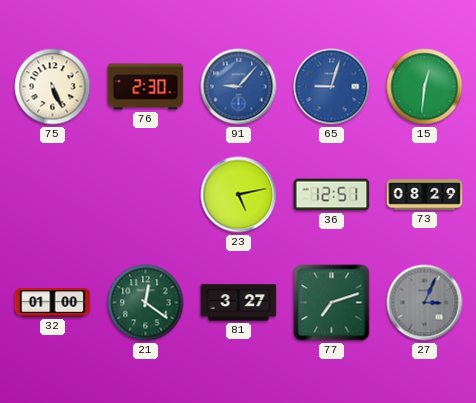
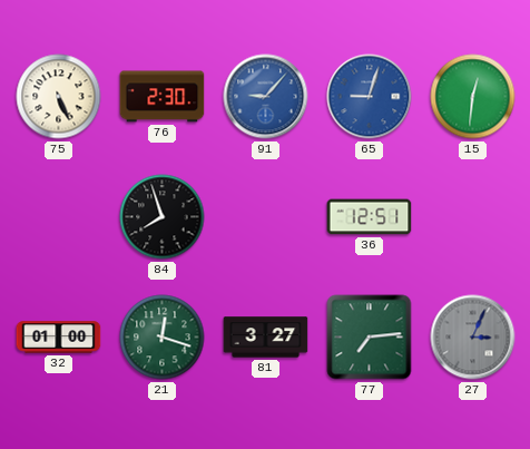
84: none -> 7:57
23: 5:13 -> none
73: 08:29 -> none
21: 12:21 -> 12:18
77: 7:12 -> 7:14
